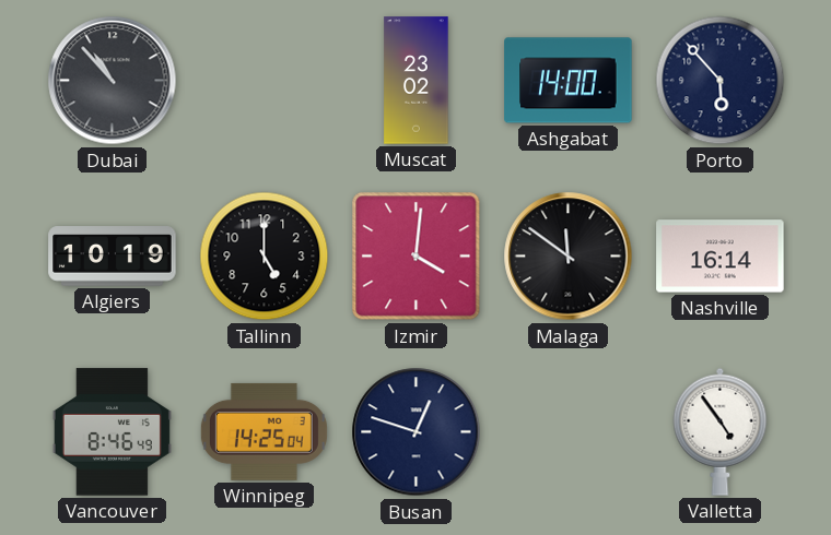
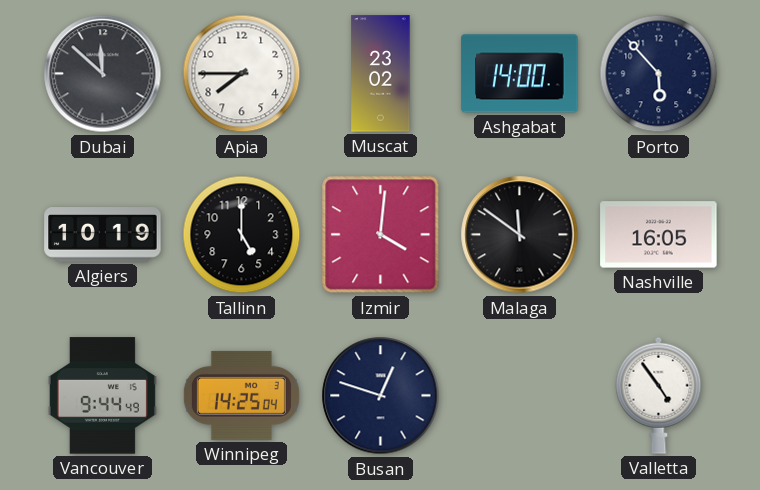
Dubai: 10:53 -> 11:52
Apia: none -> 7:45
Nashville: 16:14 -> 16:05
Vancouver: 8:46 -> 9:44
